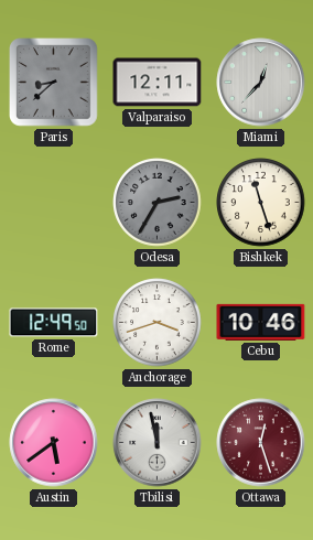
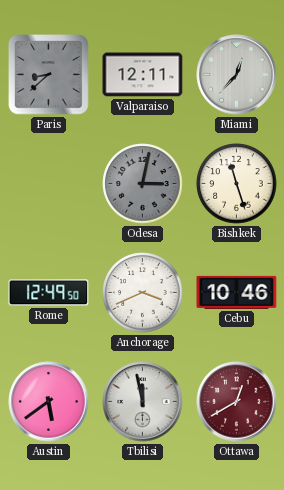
Odesa: 2:35 -> 3:02
Anchorage: 3:42 -> 3:41
Ottawa: 12:27 -> 12:40
